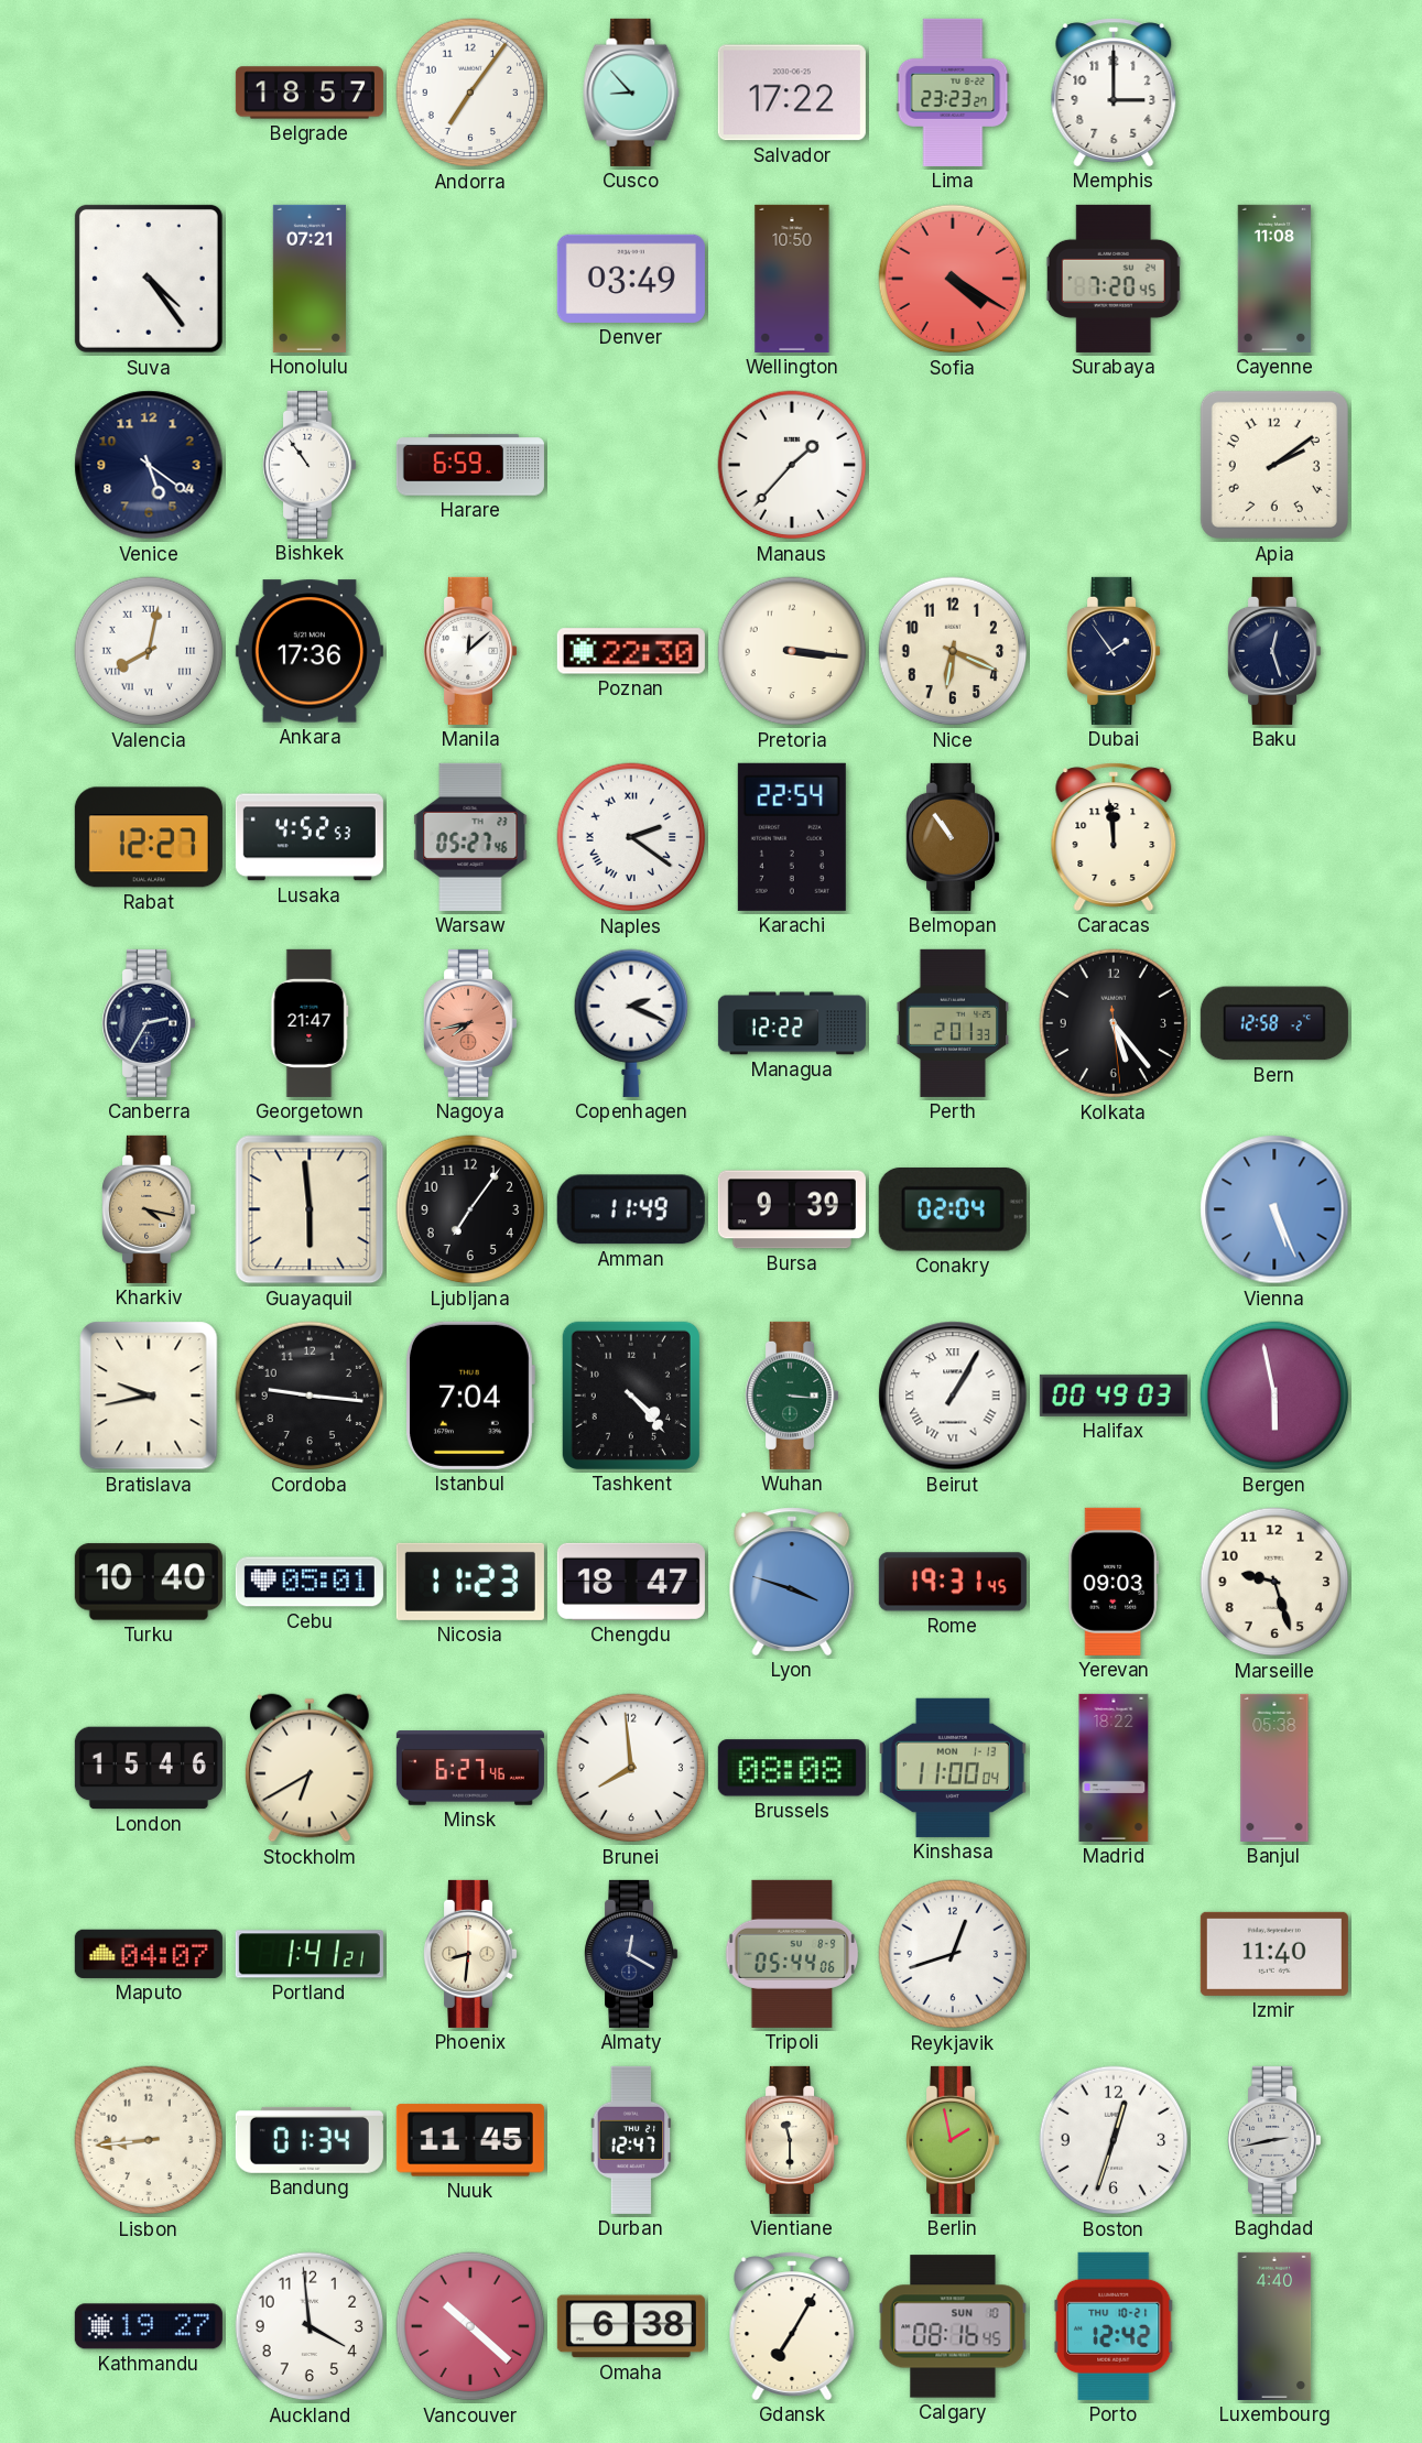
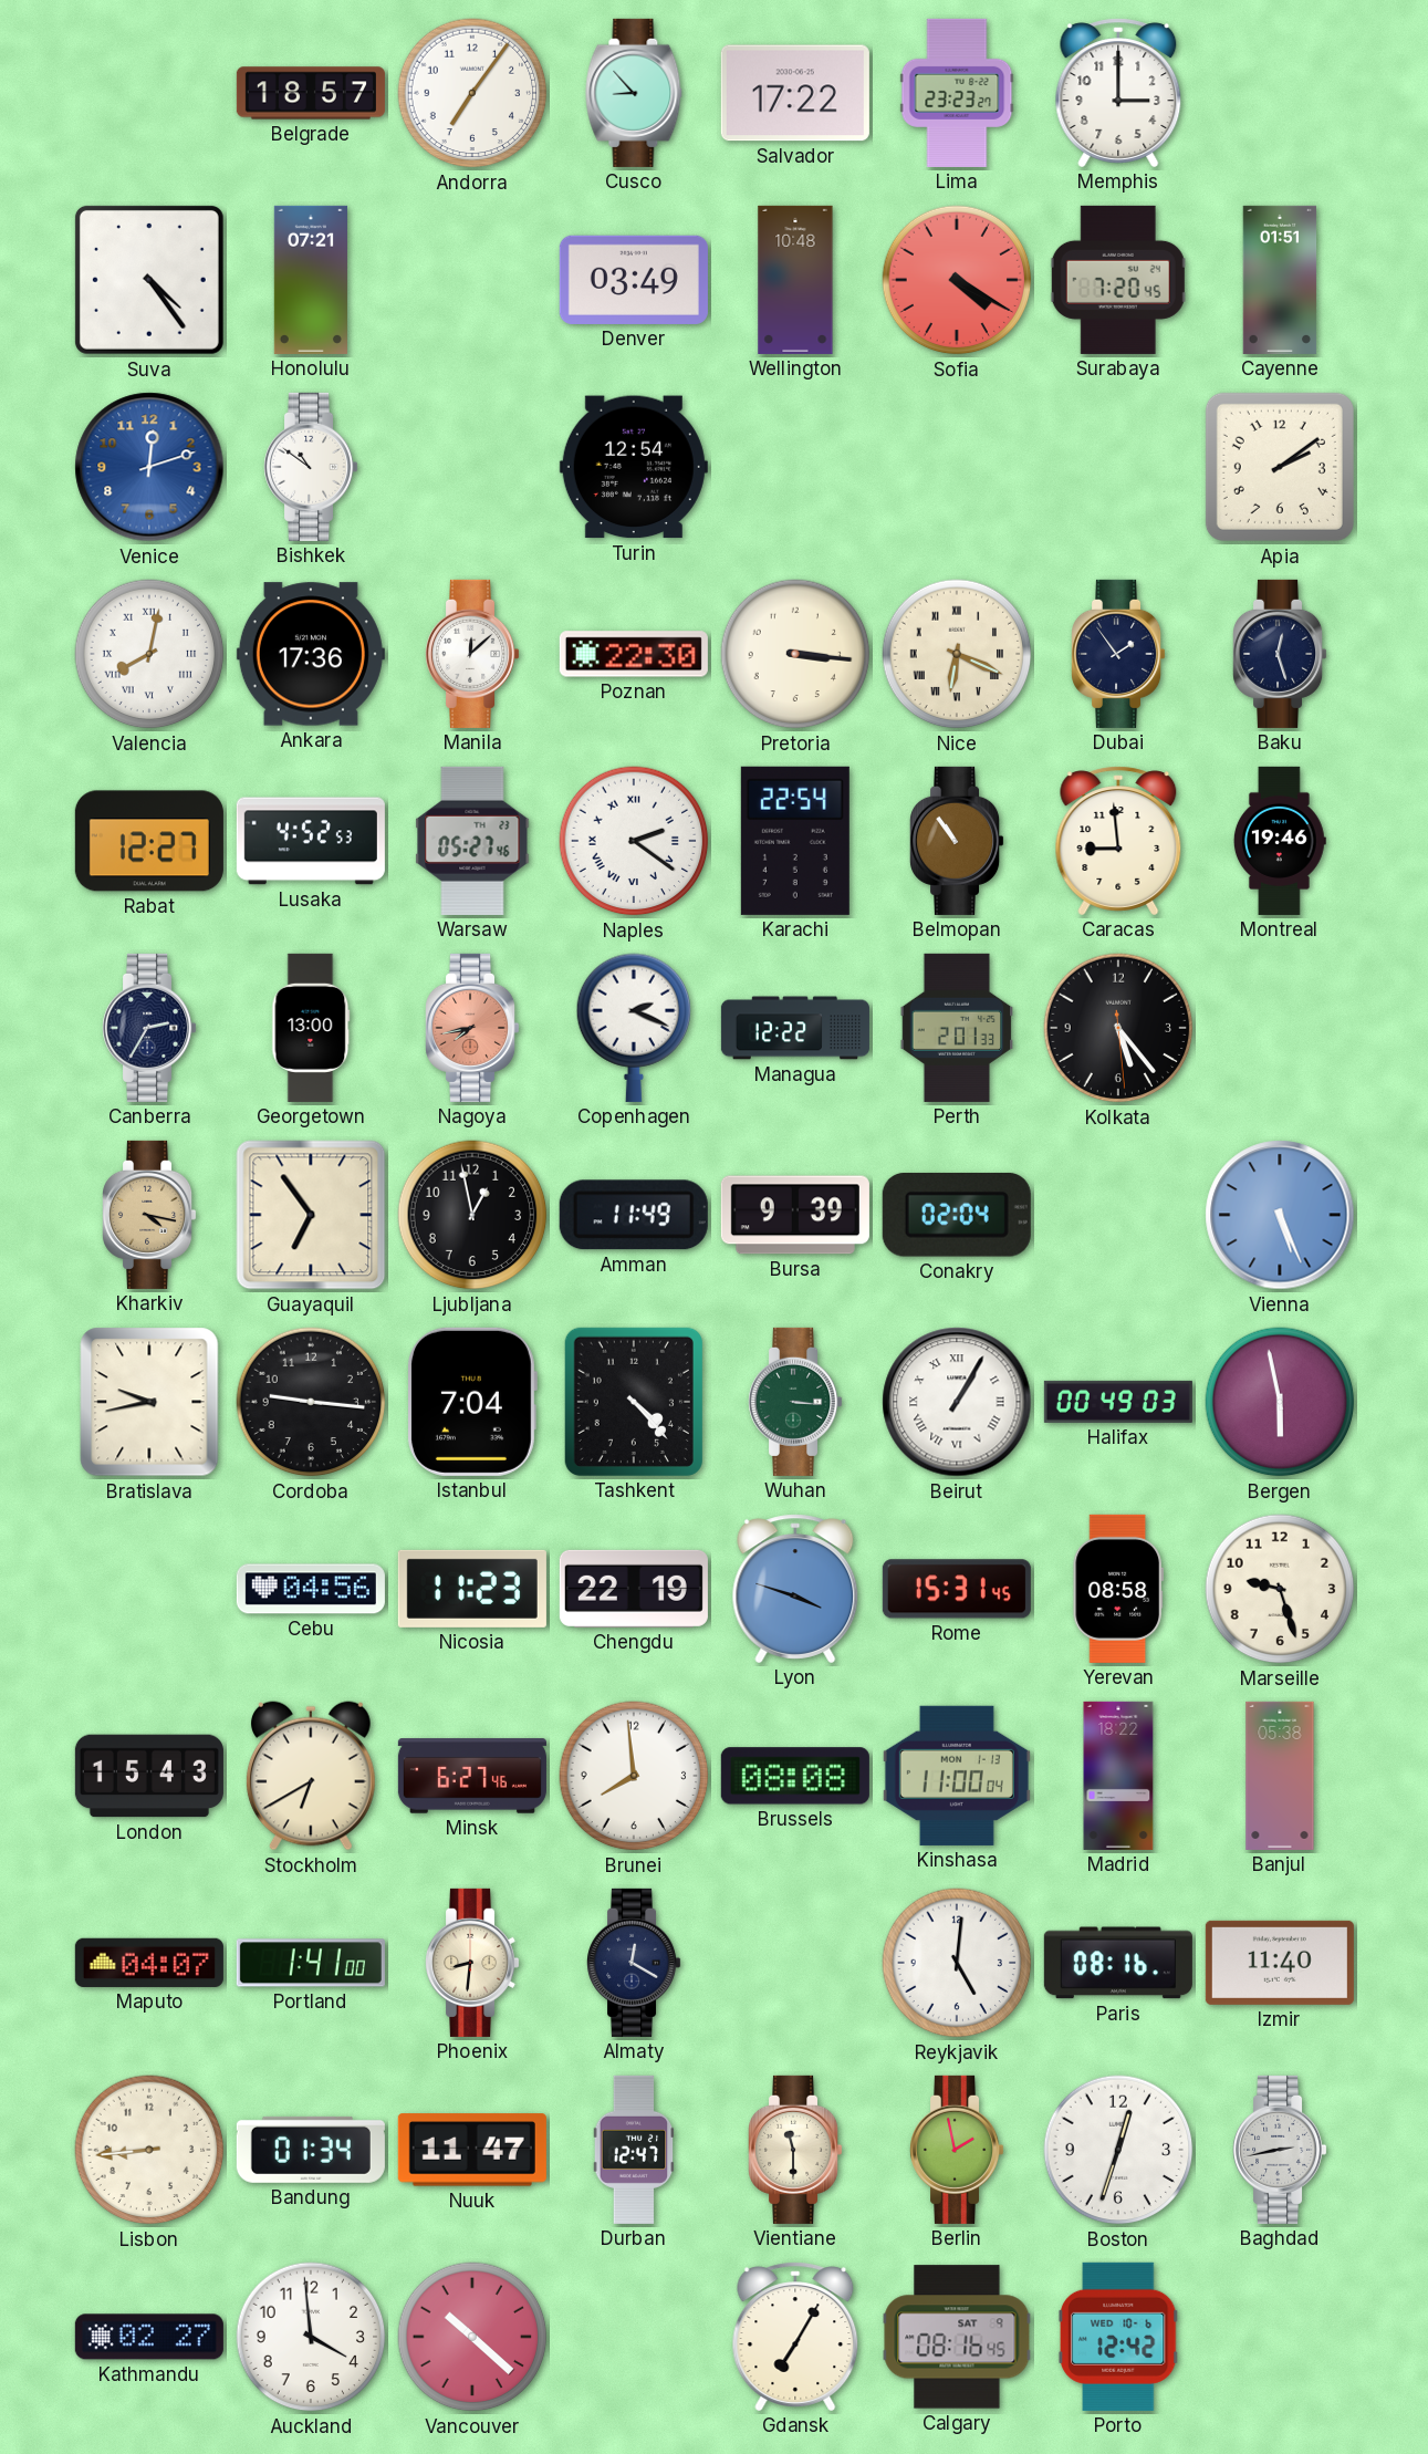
Wellington: 10:50 -> 10:48
Cayenne: 11:08 -> 01:51
Venice: 5:21 -> 12:12
Venice dial: navy -> blue
Bishkek: 10:54 -> 10:51
Harare: 6:59 -> none
Turin: none -> 12:54
Manaus: 1:37 -> none
Nice numerals: Arabic -> Roman
Caracas: 11:59 -> 8:59
Montreal: none -> 19:46
Georgetown: 21:47 -> 13:00
Bern: 12:58 -> none
Guayaquil: 5:59 -> 6:54
Ljubljana: 7:06 -> 12:58
Turku: 10:40 -> none
Cebu: 05:01 -> 04:56
Chengdu: 18:47 -> 22:19
Rome: 19:31 -> 15:31
Yerevan: 09:03 -> 08:58
London: 15:46 -> 15:43
Portland: 1:41:21 -> 1:41:00
Tripoli: 05:44 -> none
Reykjavik: 12:42 -> 5:01
Paris: none -> 08:16
Nuuk: 11:45 -> 11:47
Kathmandu: 19:27 -> 02:27
Omaha: 6:38 -> none
Calgary date: SUN 10 -> SAT 9
Porto date: THU 10-21 -> WED 10-6
Luxembourg: 4:40 -> none
